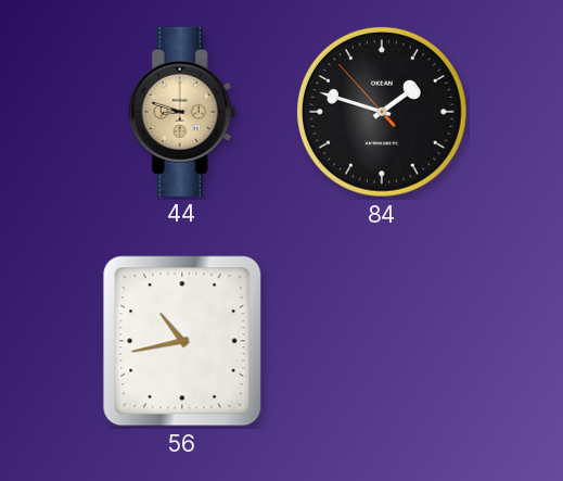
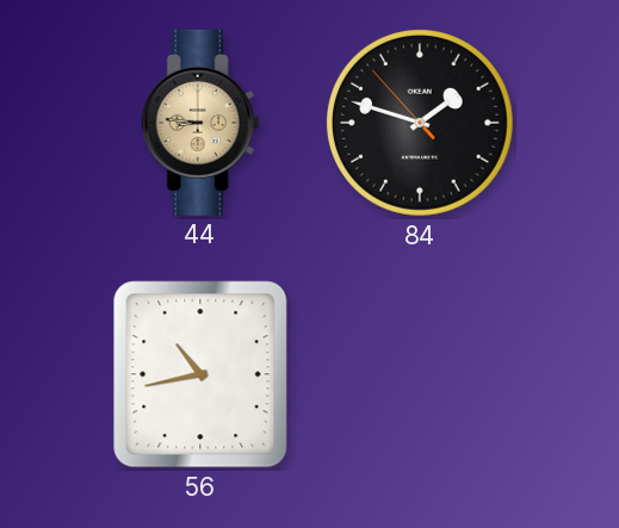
44: 8:48 -> 8:46
